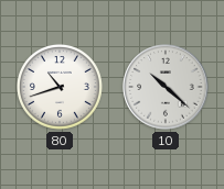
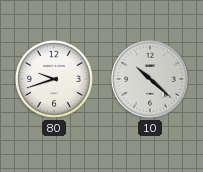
80: 10:42 -> 9:42
